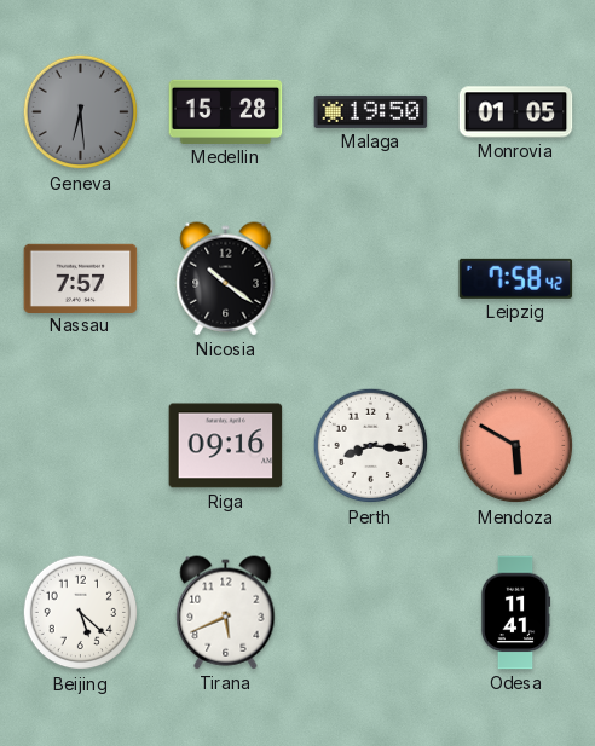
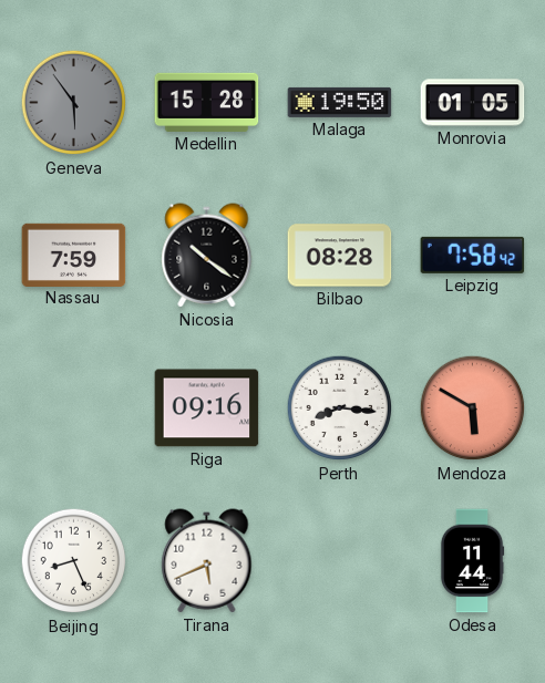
Geneva: 6:29 -> 5:54
Nassau: 7:57 -> 7:59
Bilbao: none -> 08:28
Beijing: 5:22 -> 8:26
Odesa: 11:41 -> 11:44
